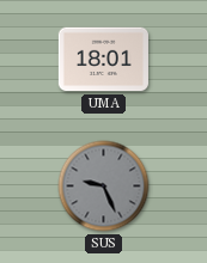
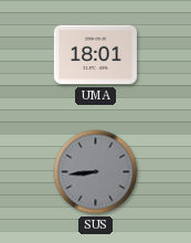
SUS: 9:26 -> 8:44
